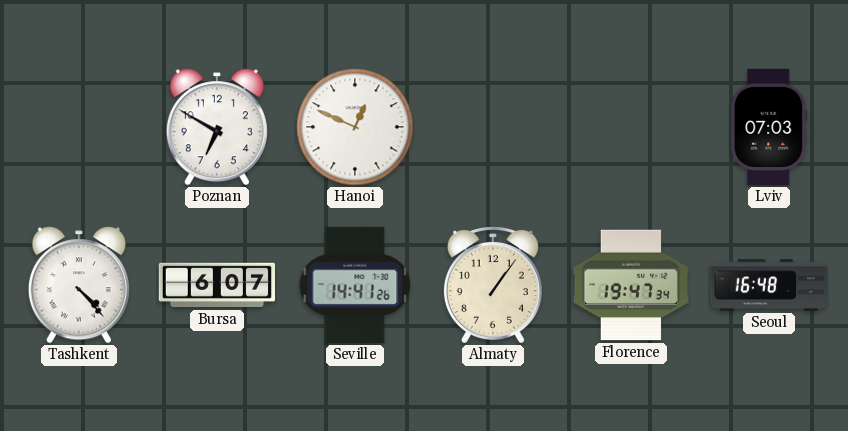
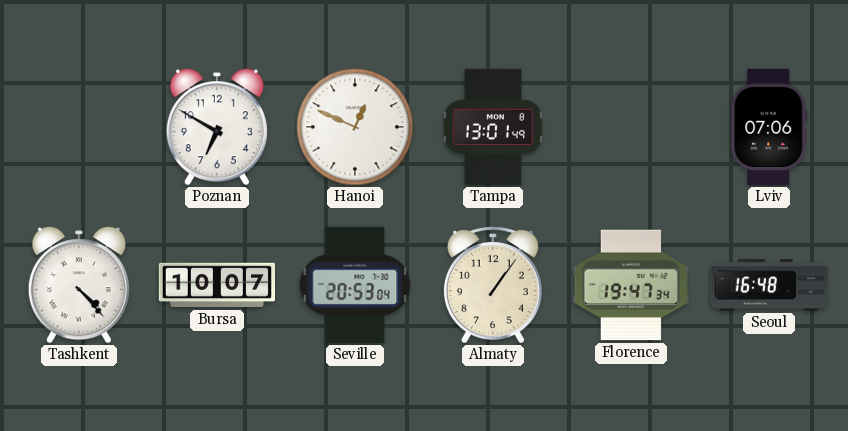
Tampa: none -> 13:01
Lviv: 07:03 -> 07:06
Bursa: 6:07 -> 10:07
Seville: 14:41 -> 20:53
